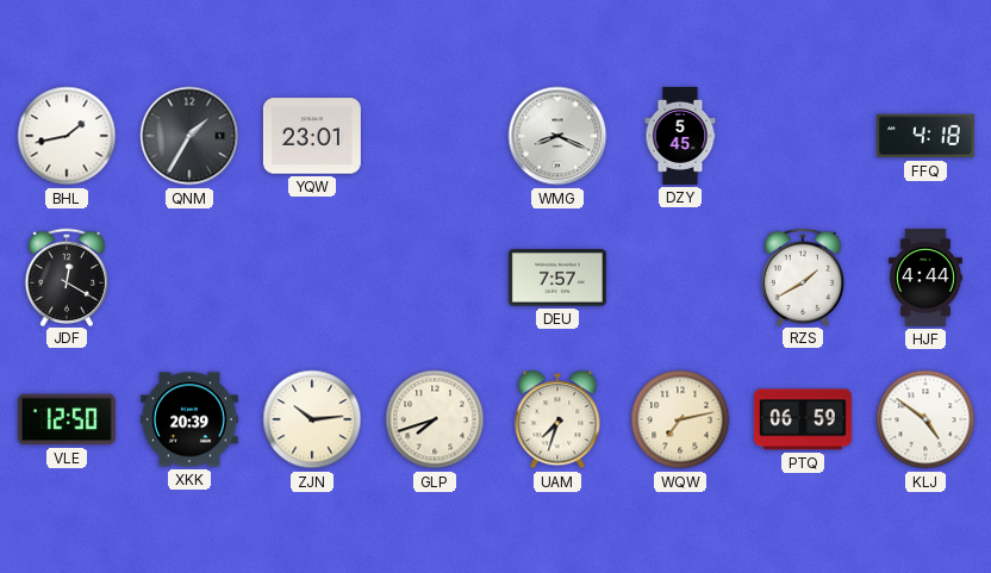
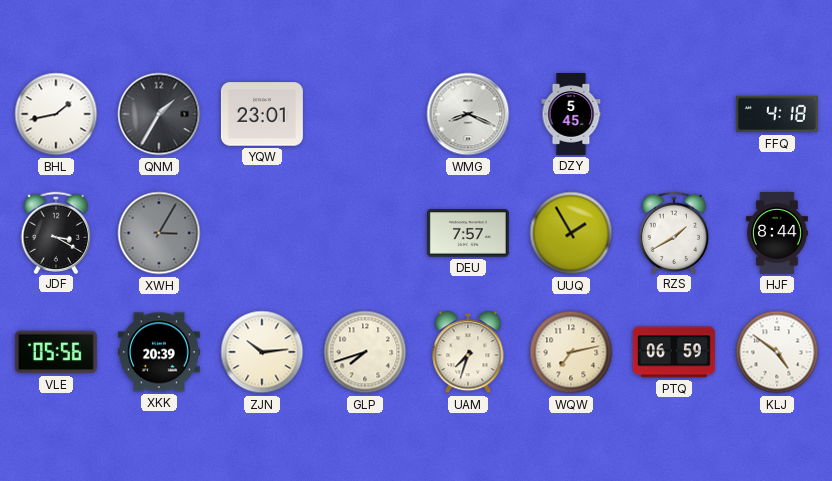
JDF: 12:20 -> 3:20
XWH: none -> 3:05
UUQ: none -> 1:55
HJF: 4:44 -> 8:44
VLE: 12:50 -> 05:56
